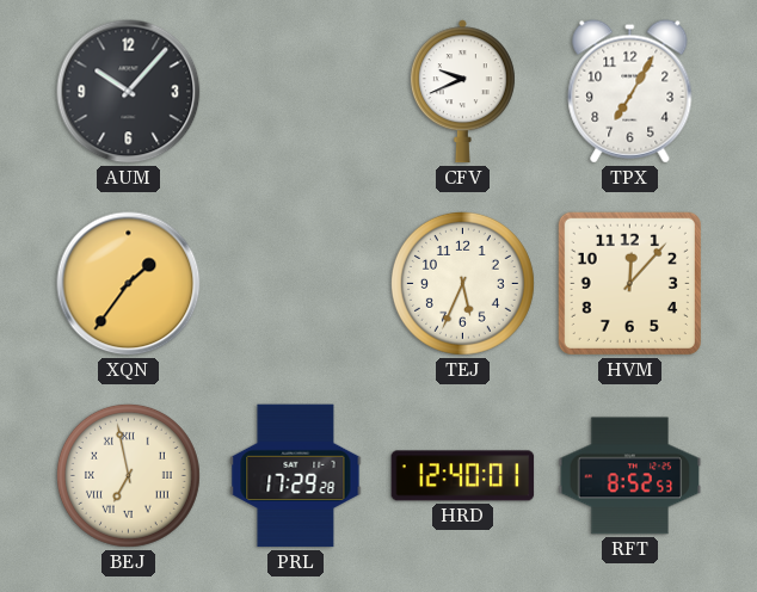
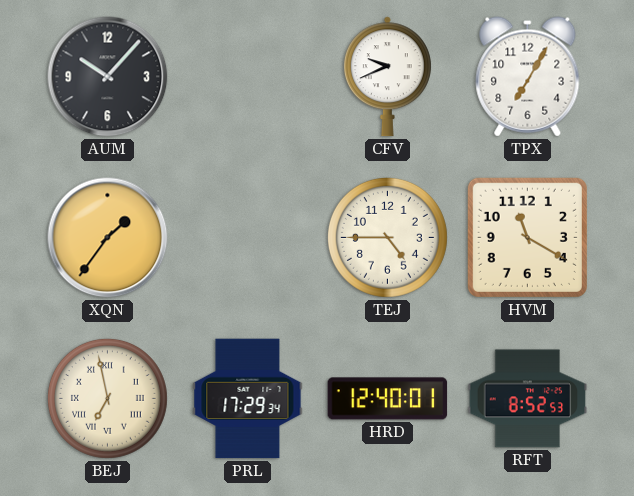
TEJ: 5:34 -> 4:45
HVM: 12:07 -> 11:20
PRL: 17:29:28 -> 17:29:34
